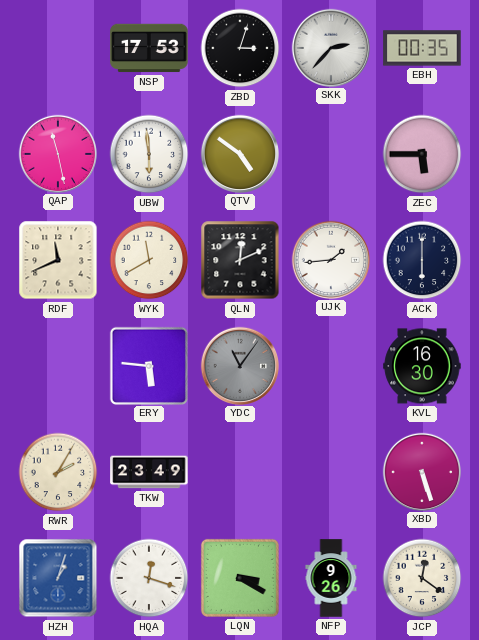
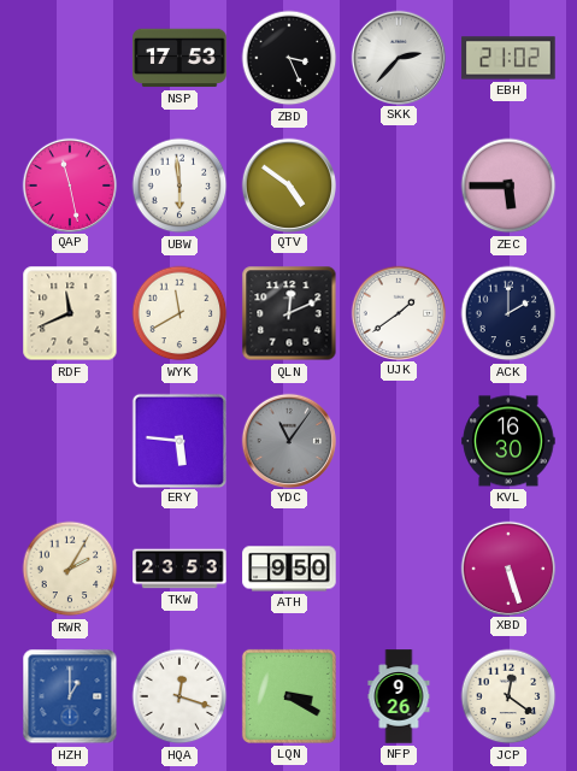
ZBD: 3:03 -> 3:26
EBH: 00:35 -> 21:02
UJK: 1:44 -> 1:39
ACK: 6:00 -> 2:00
TKW: 23:49 -> 23:53
ATH: none -> 9:50
HZH: 1:03 -> 1:00
